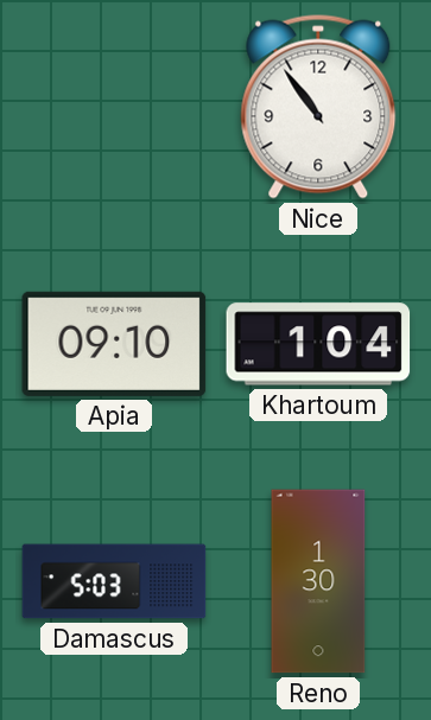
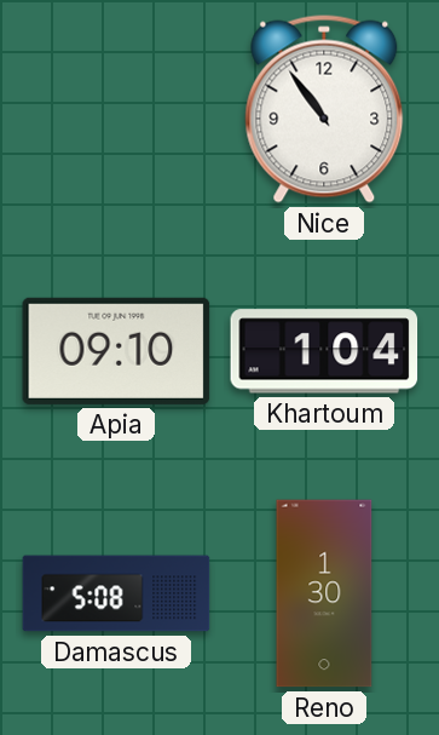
Damascus: 5:03 -> 5:08
